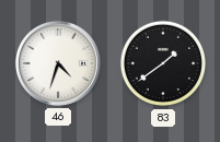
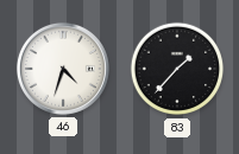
83: 1:39 -> 1:37
